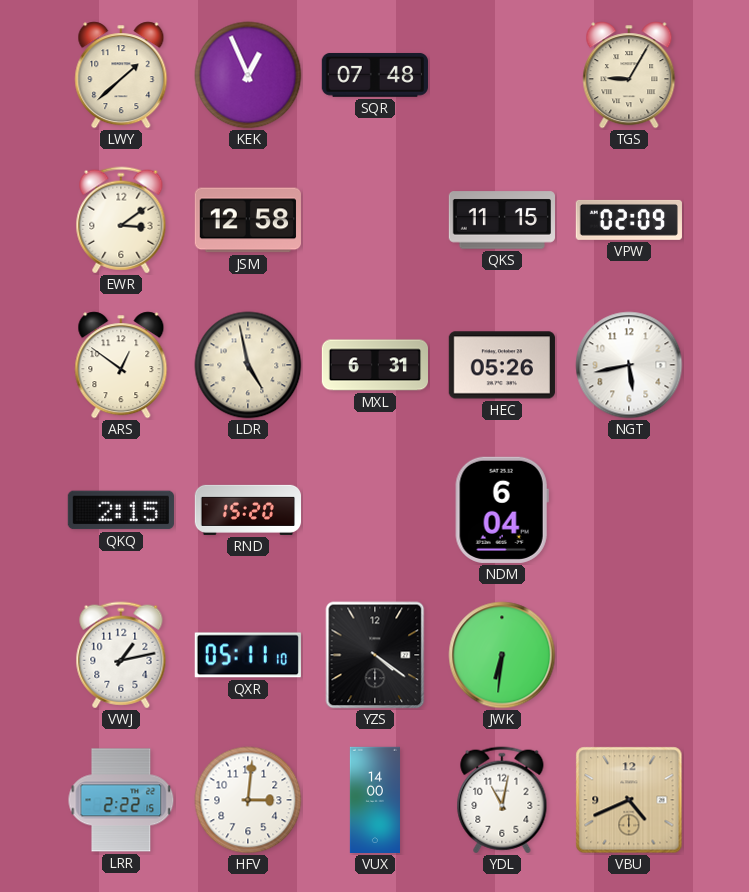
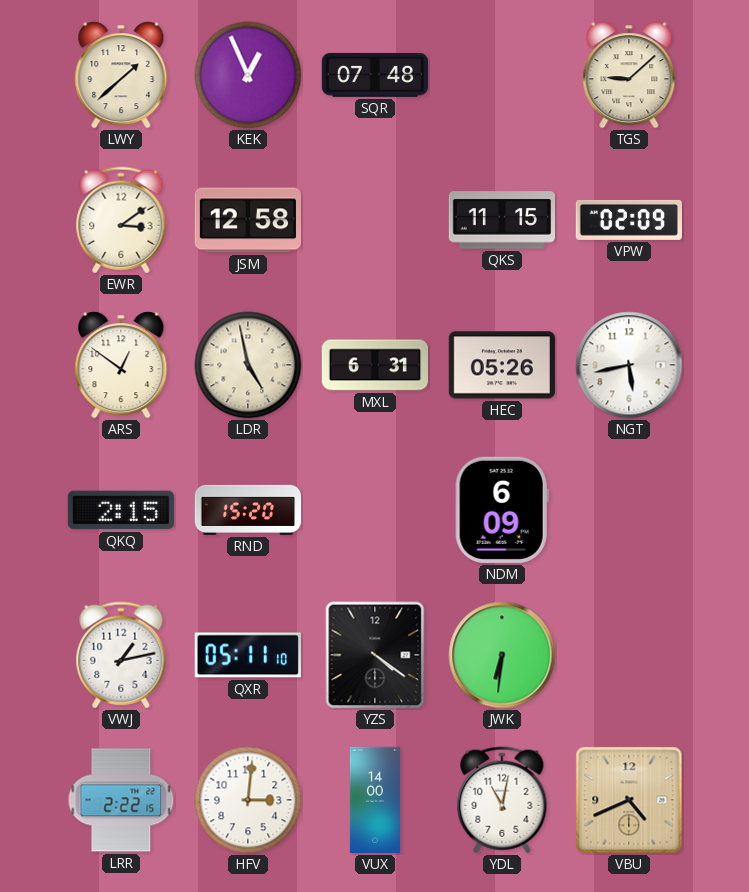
TGS: 9:05 -> 9:08
NDM: 6:04 -> 6:09
